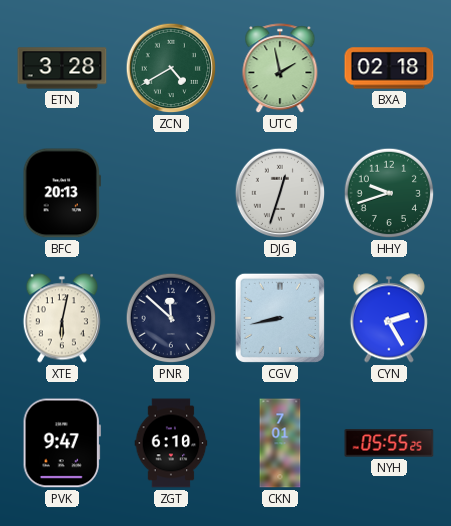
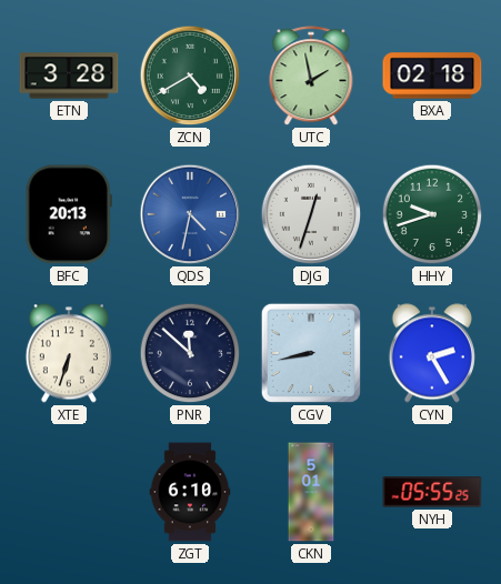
QDS: none -> 4:32
XTE: 6:02 -> 6:33
PVK: 9:47 -> none
CKN: 7:01 -> 5:01
